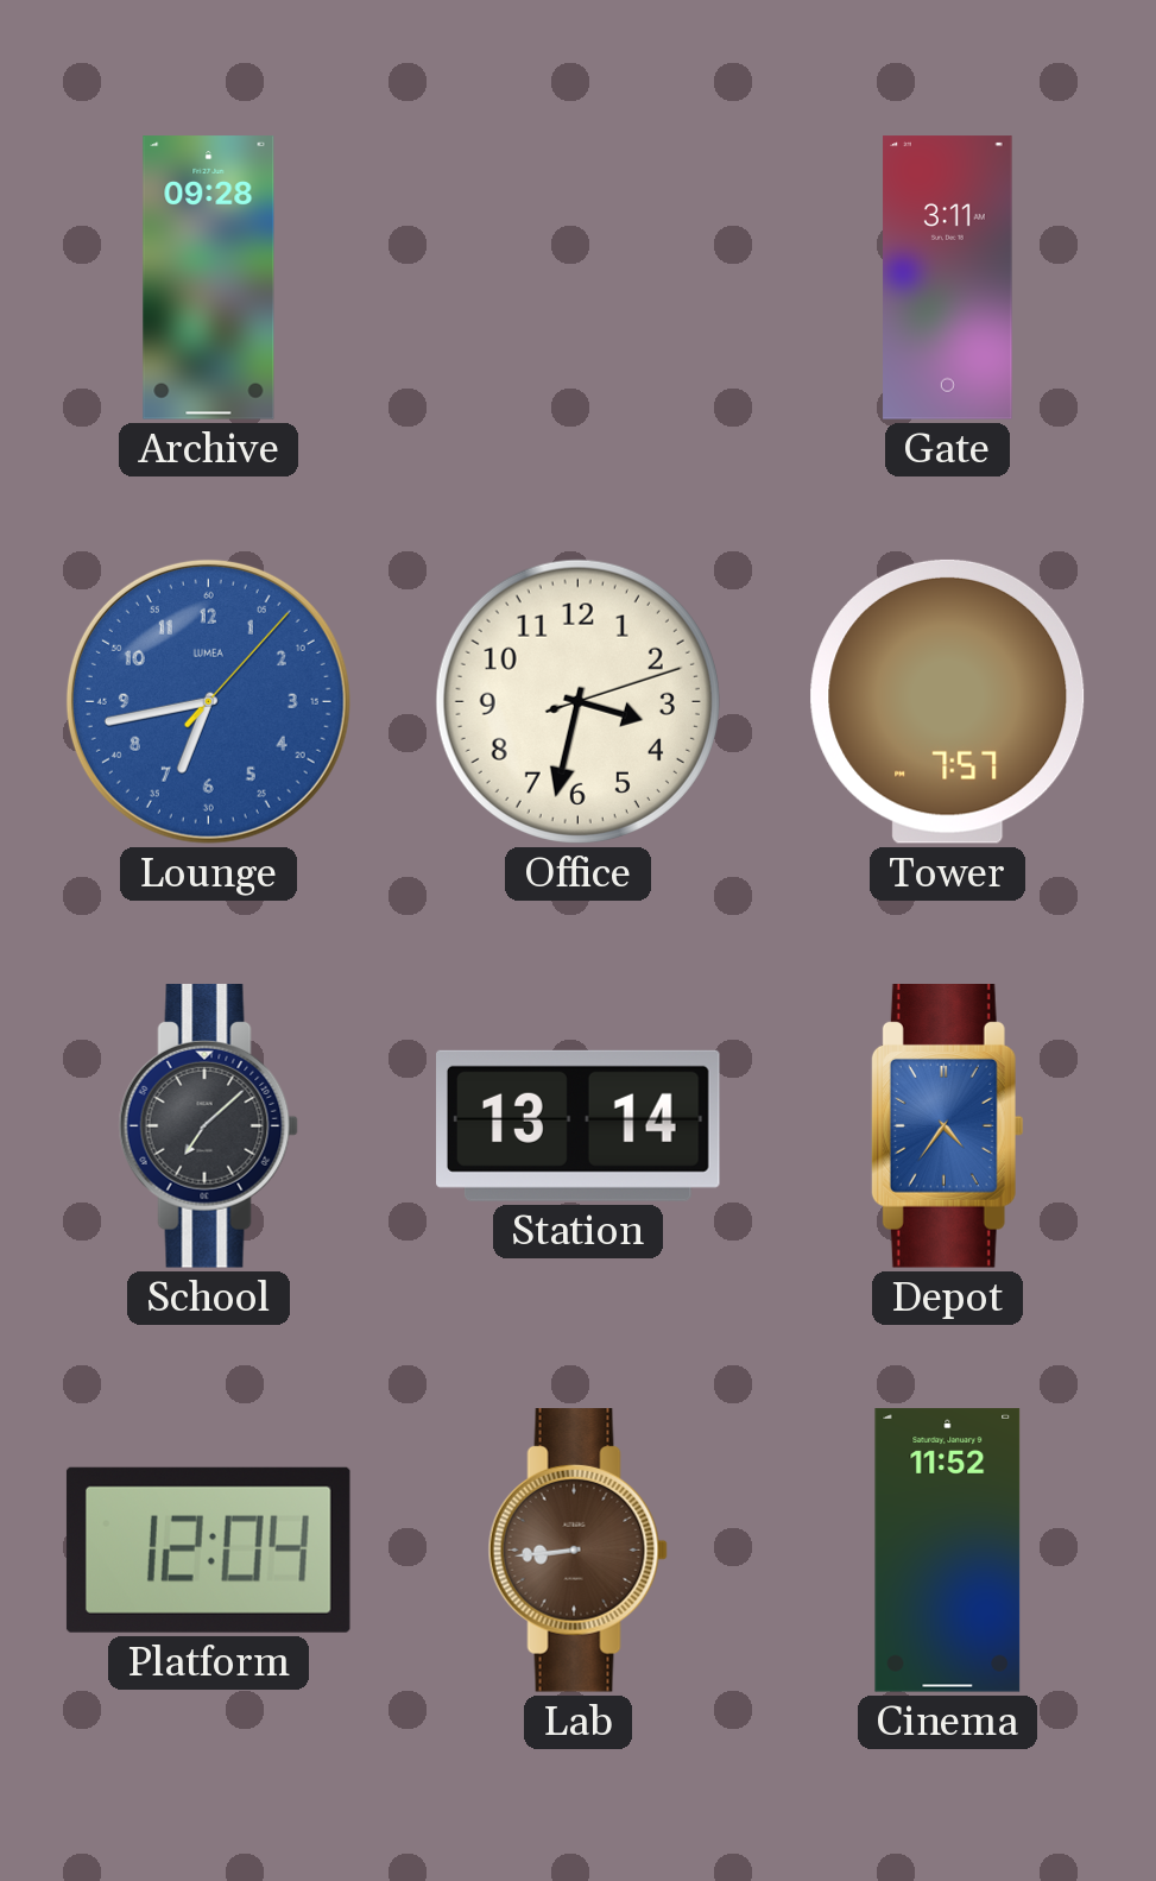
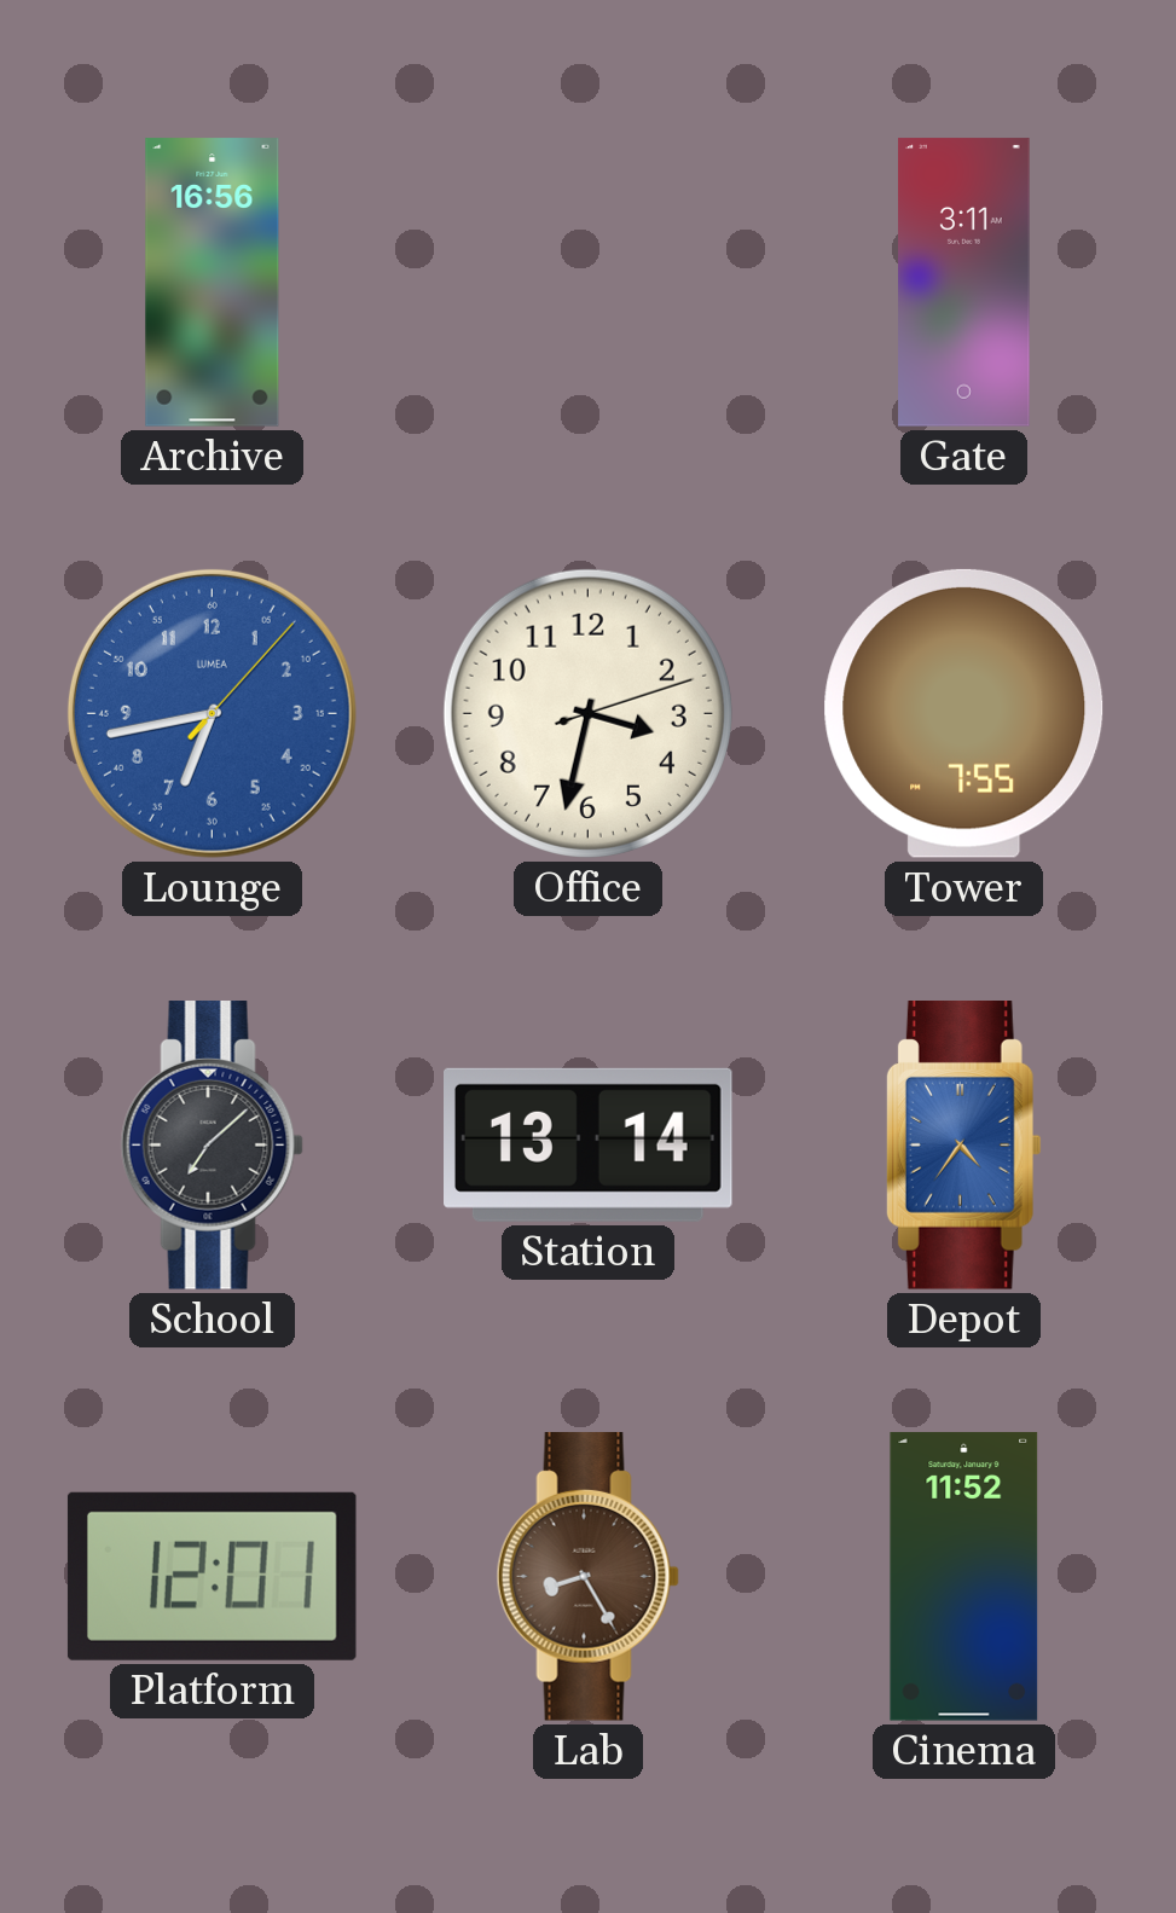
Archive: 09:28 -> 16:56
Tower: 7:57 -> 7:55
Platform: 12:04 -> 12:01
Lab: 8:44 -> 8:25
